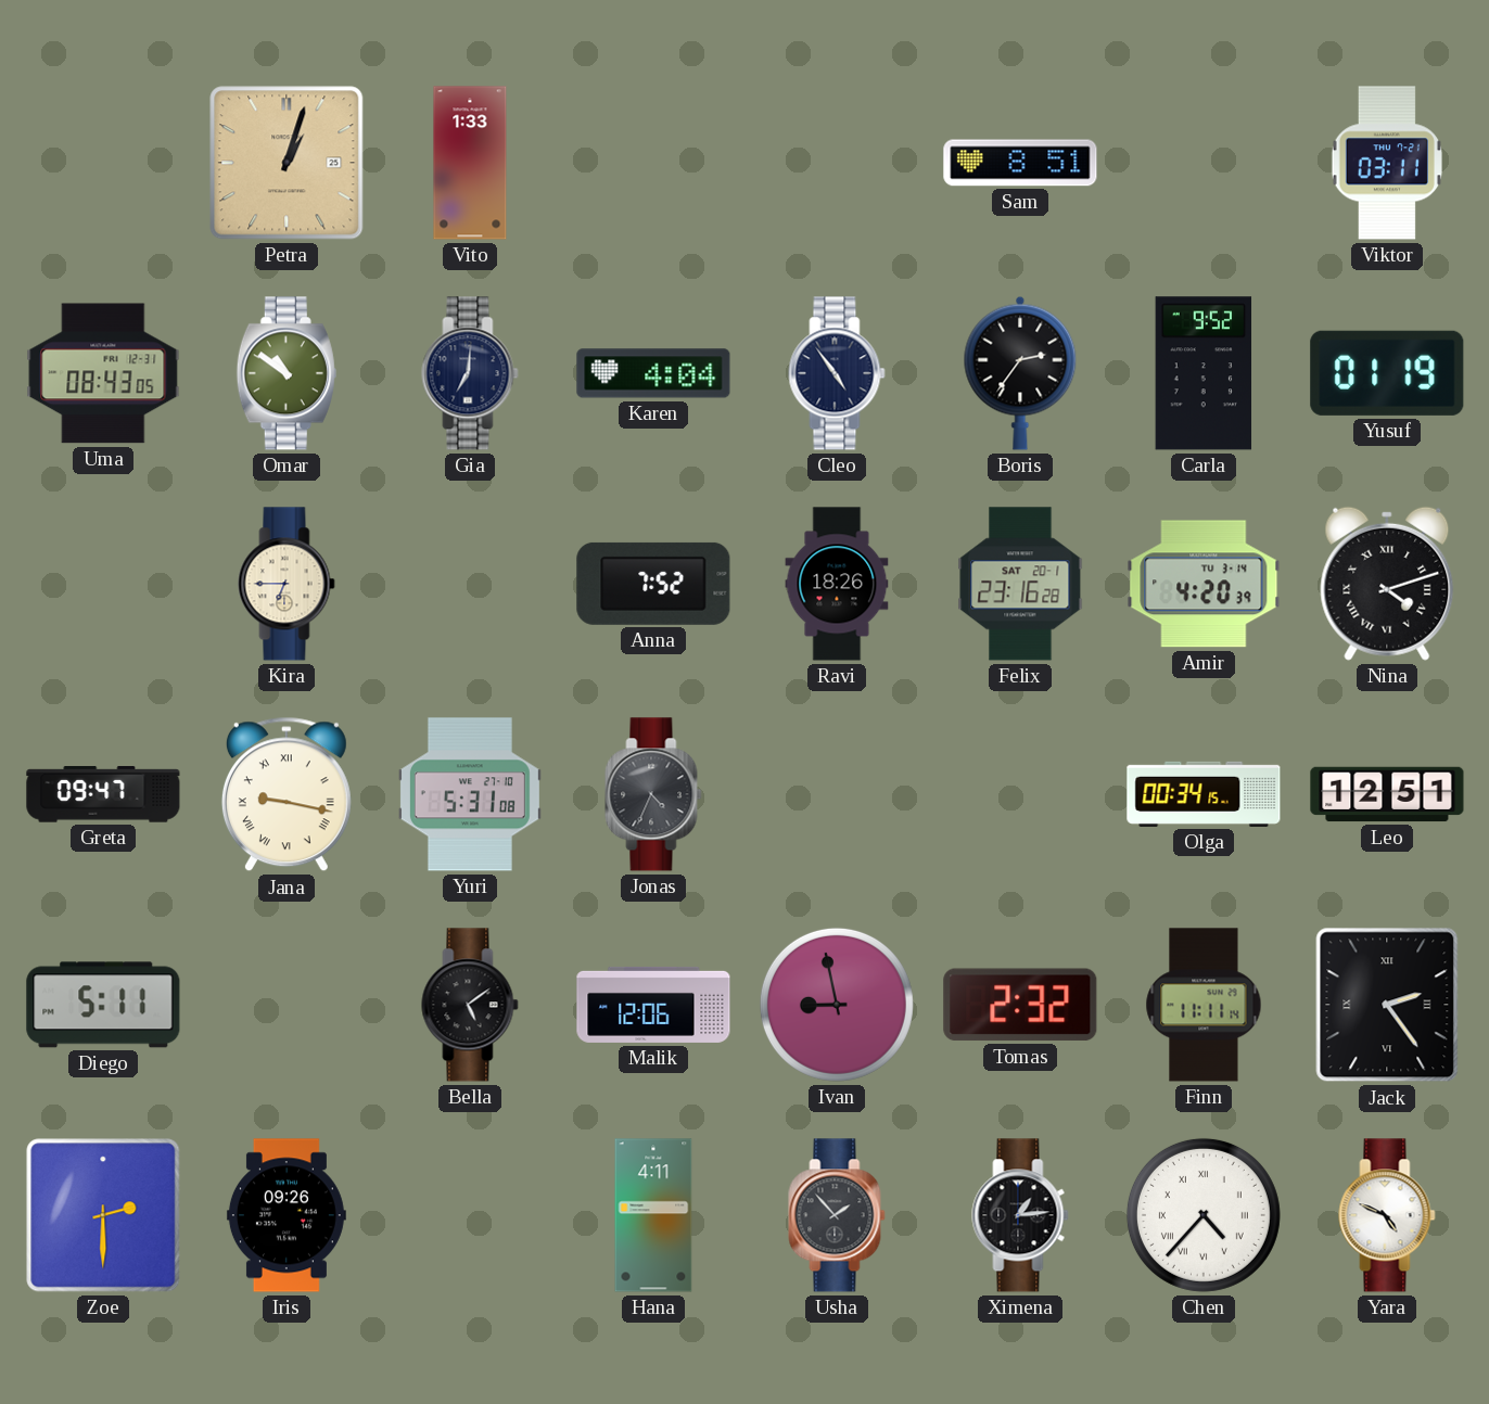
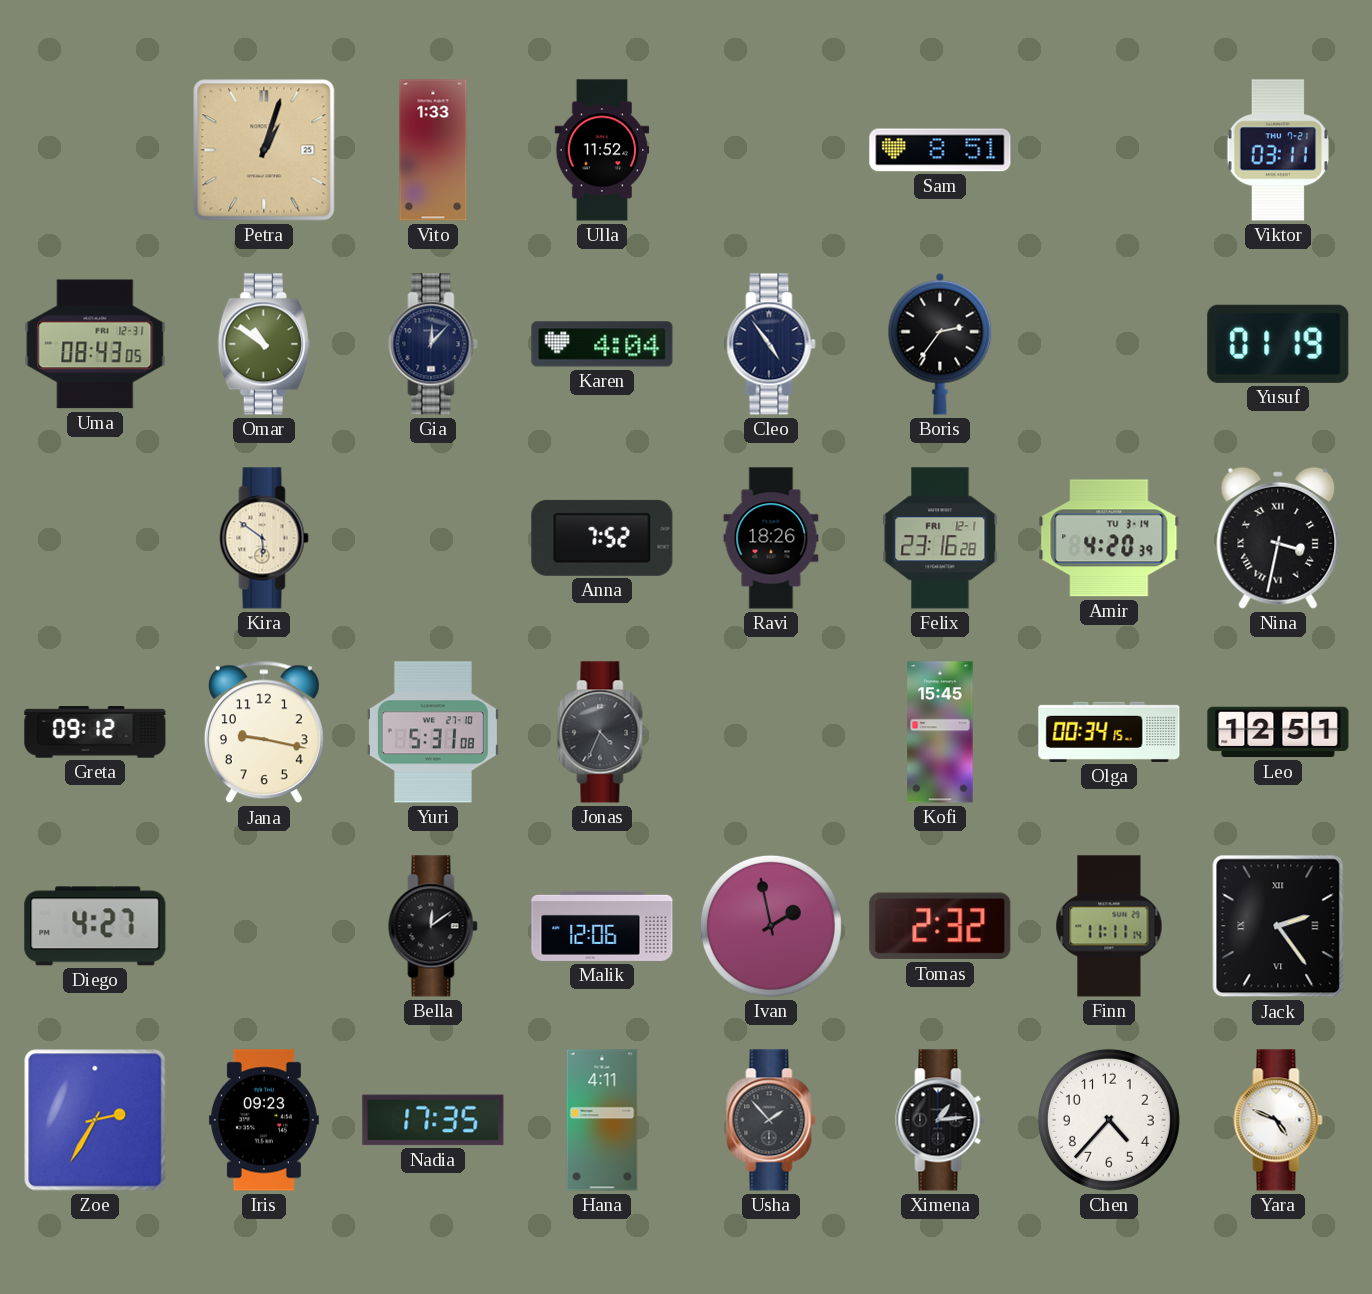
Ulla: none -> 11:52
Gia: 7:01 -> 12:07
Carla: 9:52 -> none
Kira: 6:45 -> 5:51
Felix date: SAT 20-1 -> FRI 12-1
Nina: 4:12 -> 3:32
Greta: 09:47 -> 09:12
Jana numerals: Roman -> Arabic
Kofi: none -> 15:45
Diego: 5:11 -> 4:27
Bella: 5:09 -> 12:09
Ivan: 8:58 -> 1:58
Zoe: 2:30 -> 2:35
Iris: 09:26 -> 09:23
Nadia: none -> 17:35
Chen numerals: Roman -> Arabic
